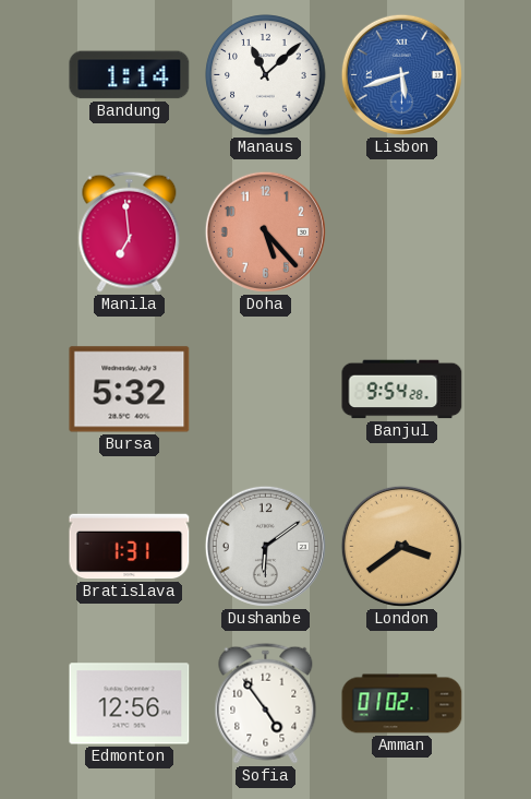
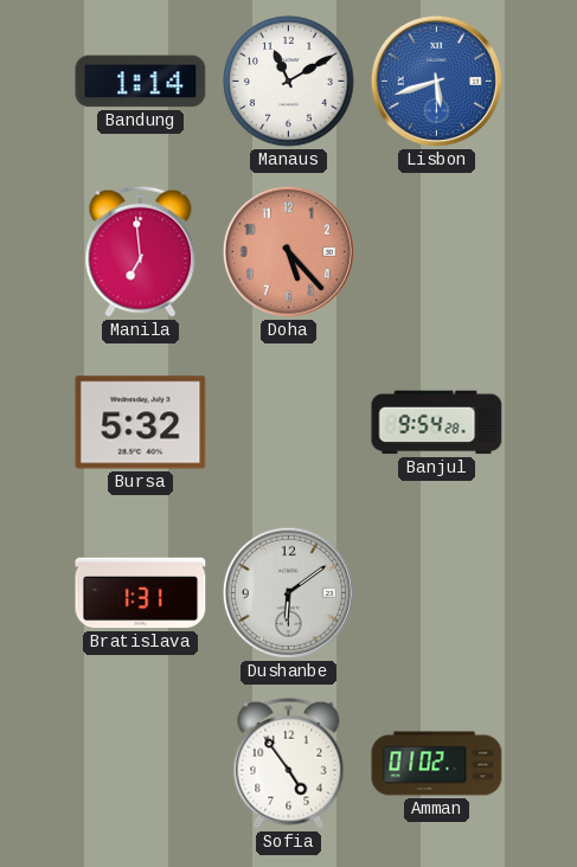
Manaus: 11:08 -> 11:10
London: 3:39 -> none
Edmonton: 12:56 -> none
